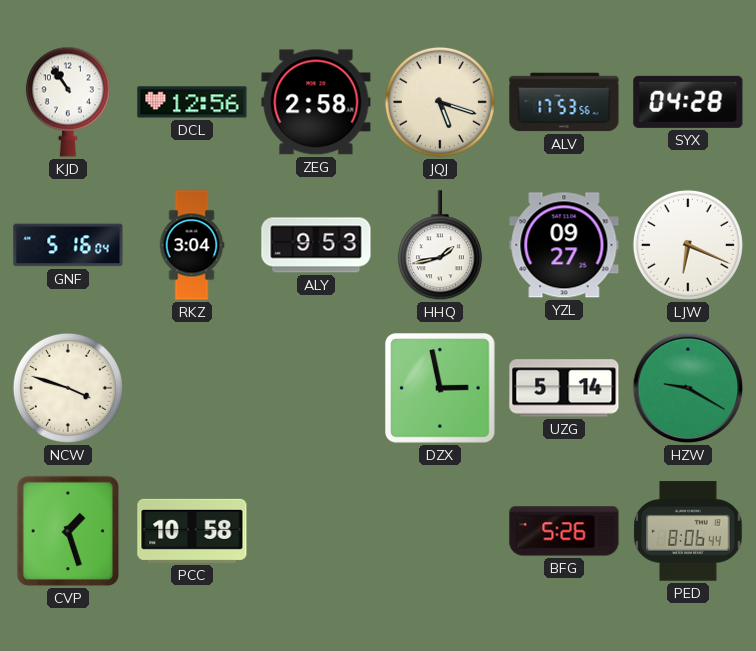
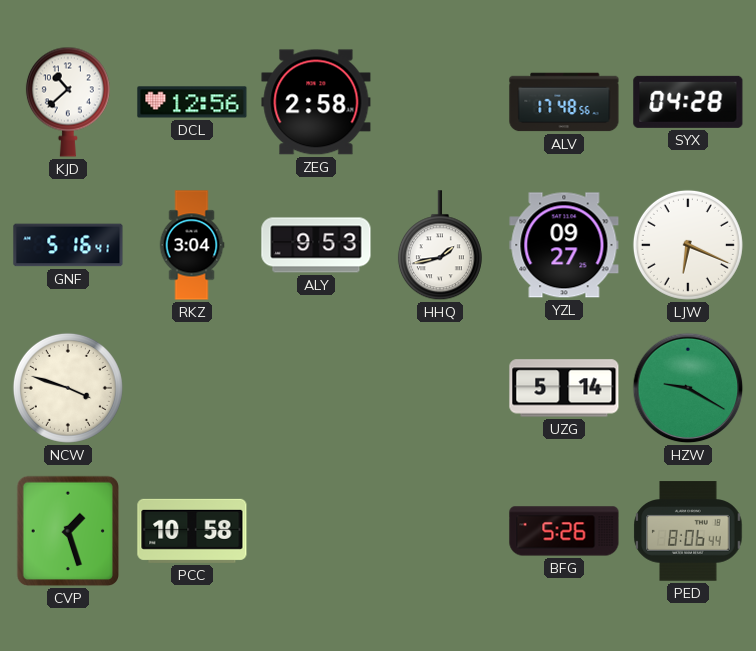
KJD: 10:54 -> 10:38
JQJ: 5:18 -> none
ALV: 17:53 -> 17:48
GNF: 5:16:04 -> 5:16:41
DZX: 2:58 -> none
